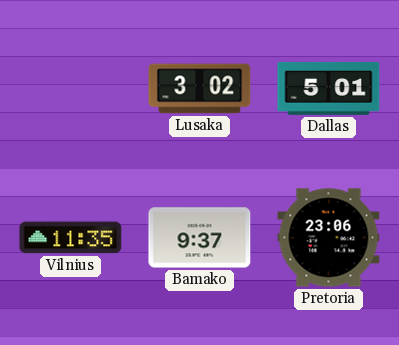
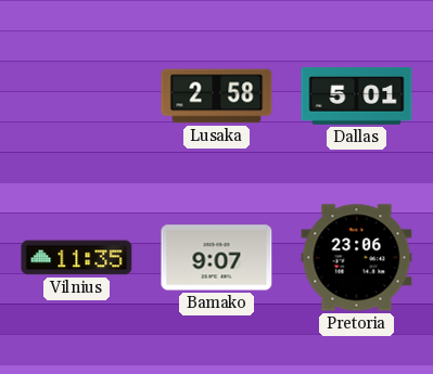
Lusaka: 3:02 -> 2:58
Bamako: 9:37 -> 9:07
